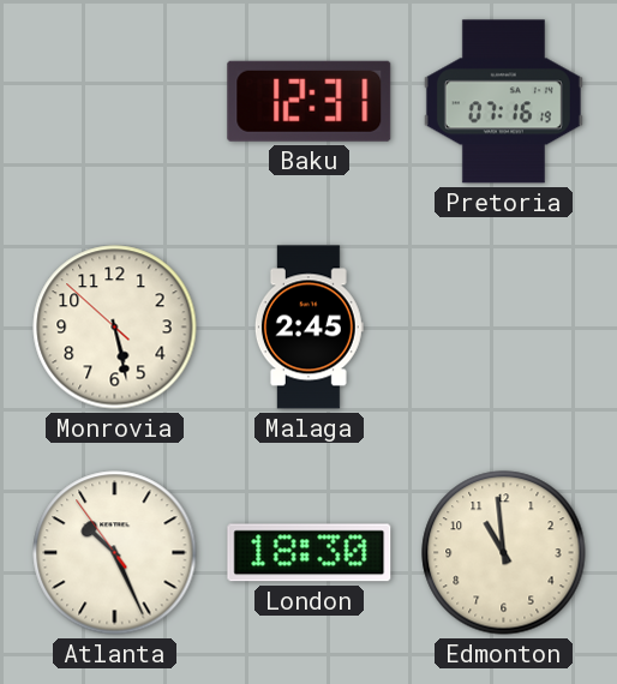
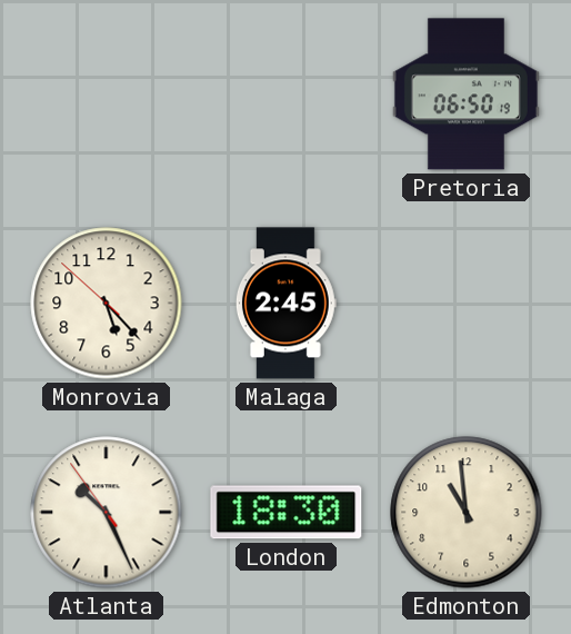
Baku: 12:31 -> none
Pretoria: 07:16 -> 06:50
Monrovia: 5:27 -> 5:22
